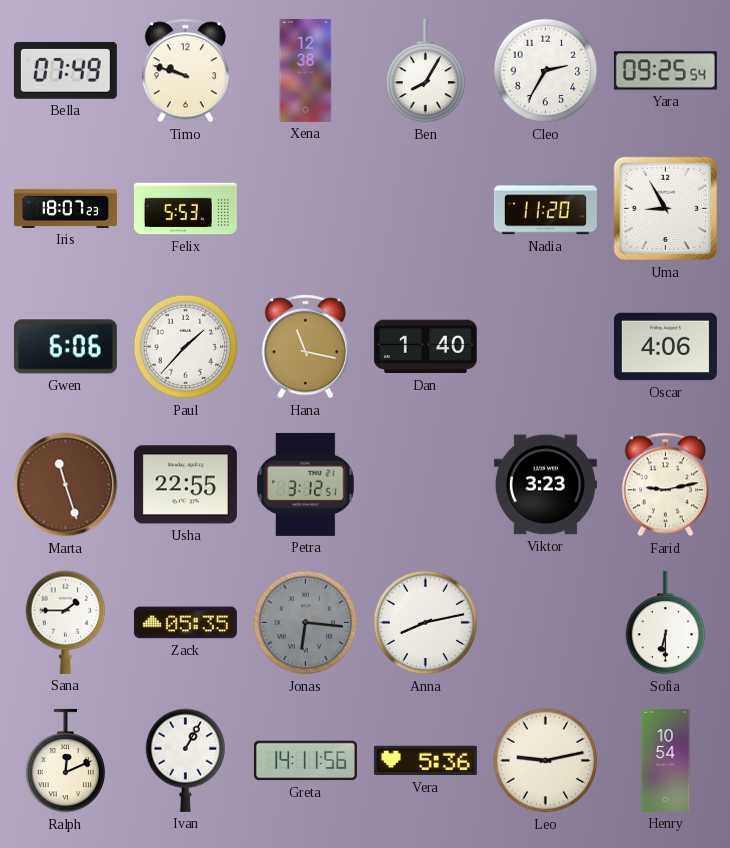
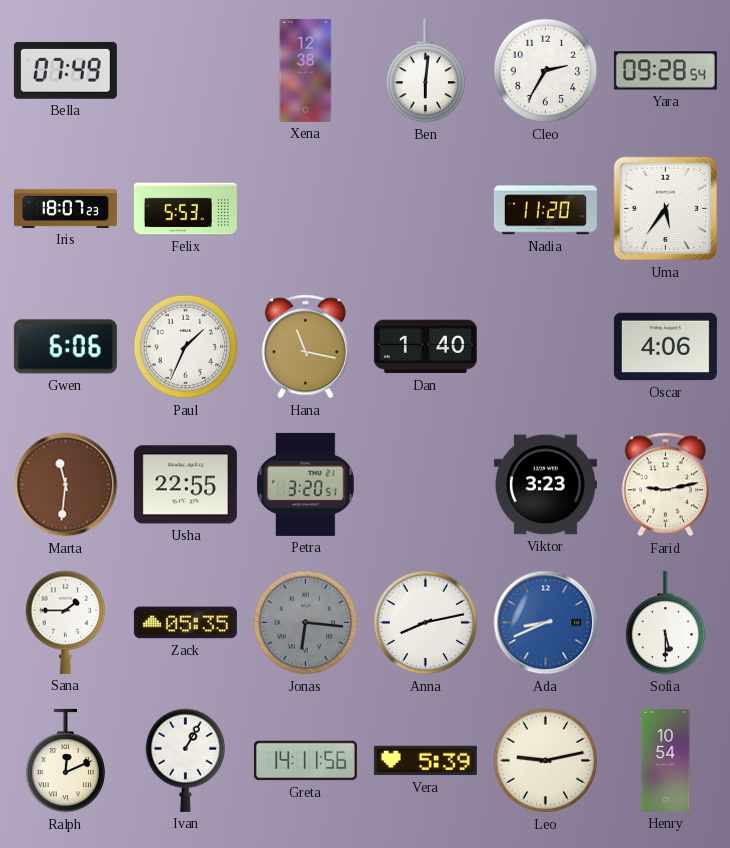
Timo: 9:48 -> none
Ben: 8:05 -> 6:01
Yara: 09:25 -> 09:28
Uma: 8:55 -> 5:36
Paul: 1:37 -> 1:34
Marta: 11:27 -> 11:31
Petra: 3:12 -> 3:20
Ada: none -> 8:41
Sofia: 6:30 -> 5:30
Vera: 5:36 -> 5:39
